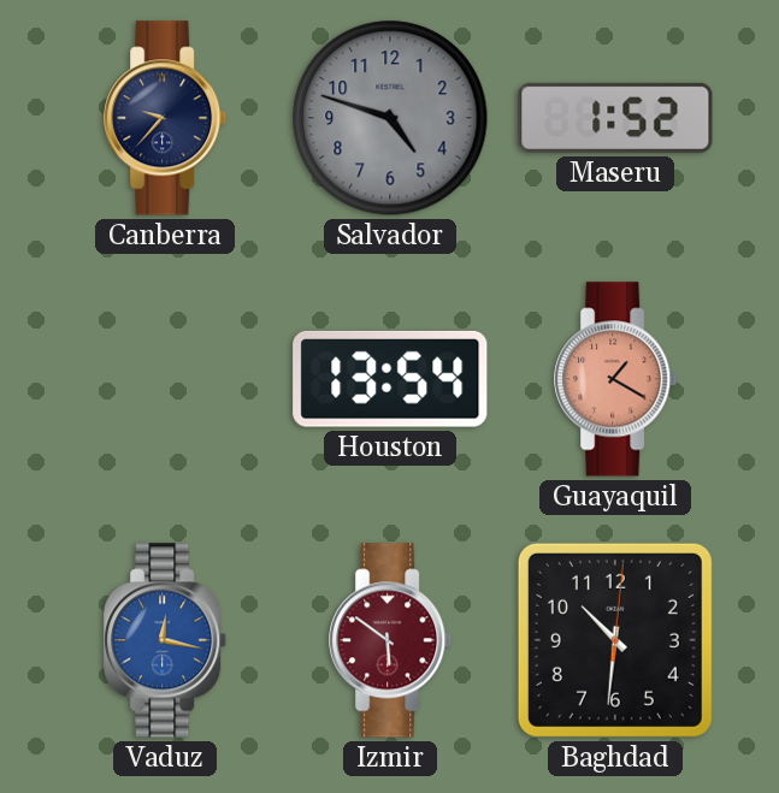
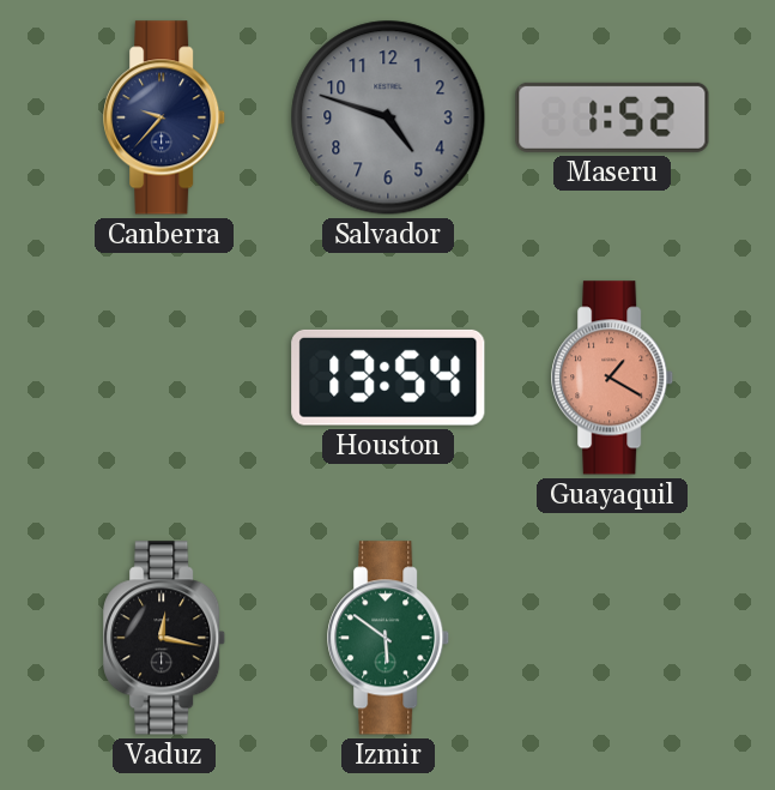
Vaduz dial: blue -> black
Izmir dial: burgundy -> green
Baghdad: 10:31 -> none
